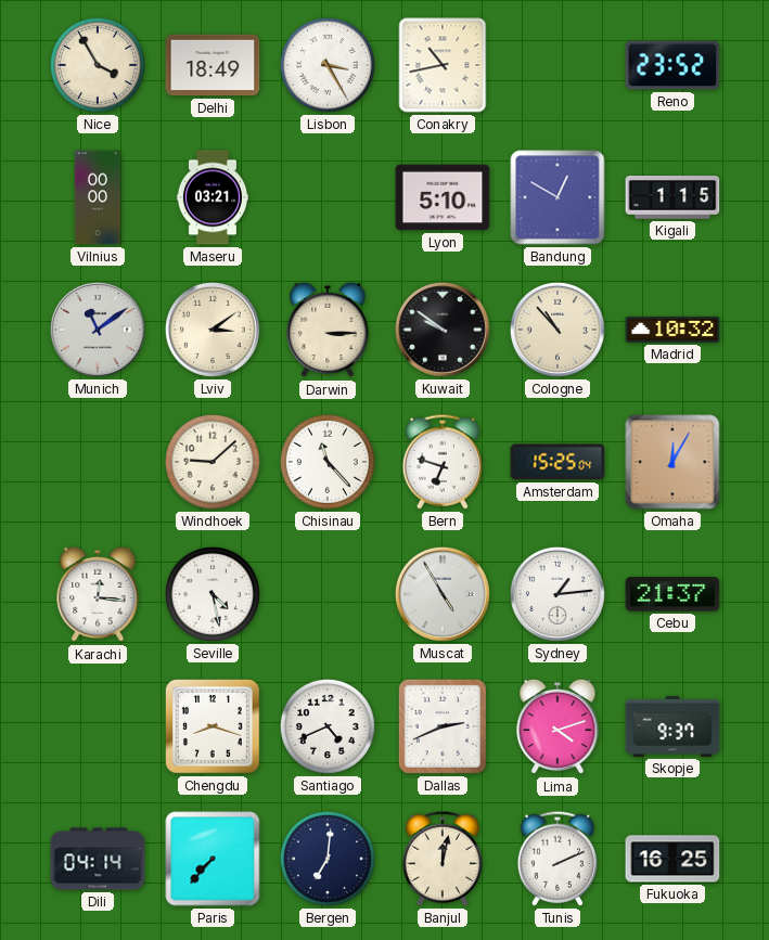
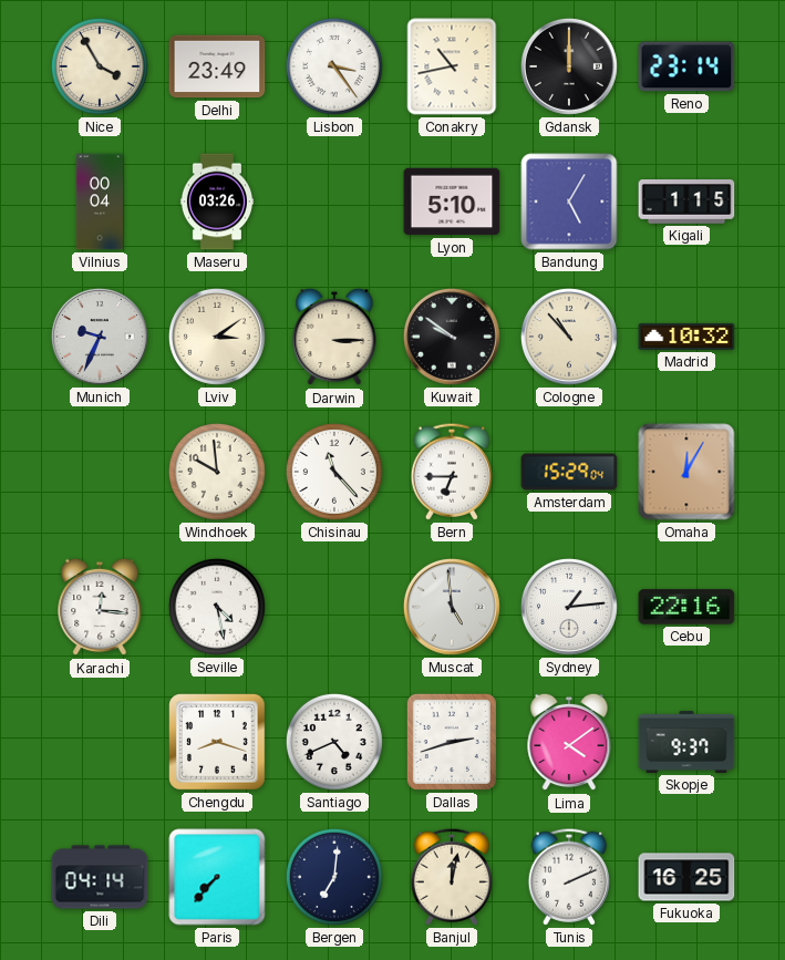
Delhi: 18:49 -> 23:49
Lisbon: 3:25 -> 3:24
Gdansk: none -> 12:00
Reno: 23:52 -> 23:14
Vilnius: 00:00 -> 00:04
Maseru: 03:21 -> 03:26
Bandung: 12:50 -> 5:05
Munich: 11:09 -> 9:34
Windhoek: 9:08 -> 9:59
Bern: 6:48 -> 6:45
Amsterdam: 15:25 -> 15:29
Muscat: 4:55 -> 4:59
Cebu: 21:37 -> 22:16
Dallas: 2:41 -> 2:42
Lima: 4:12 -> 4:09
